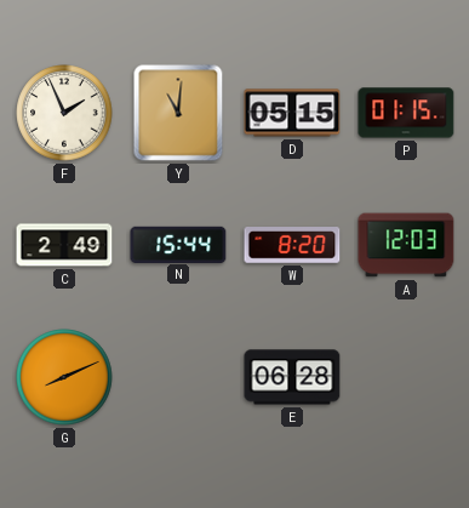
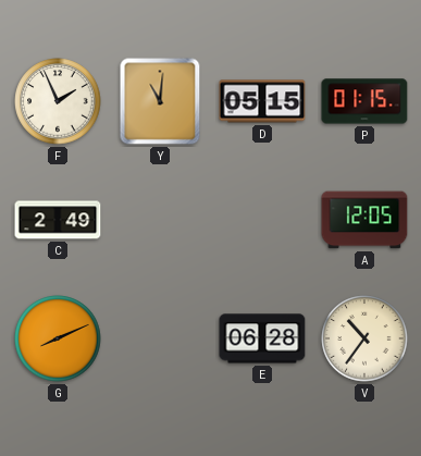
N: 15:44 -> none
W: 8:20 -> none
A: 12:03 -> 12:05
V: none -> 10:36
